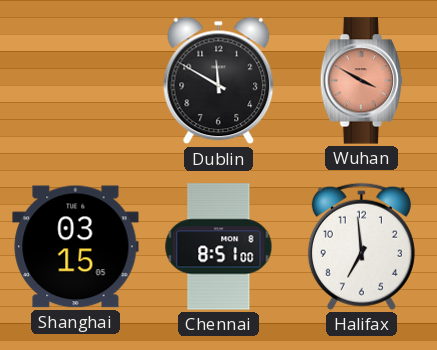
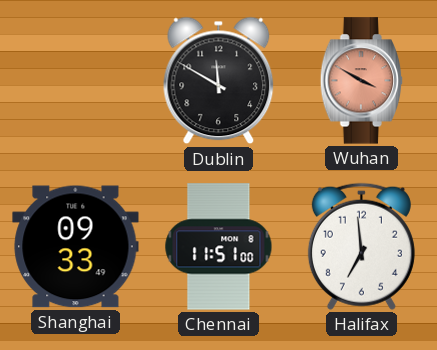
Shanghai: 03:15 -> 09:33
Chennai: 8:51 -> 11:51
